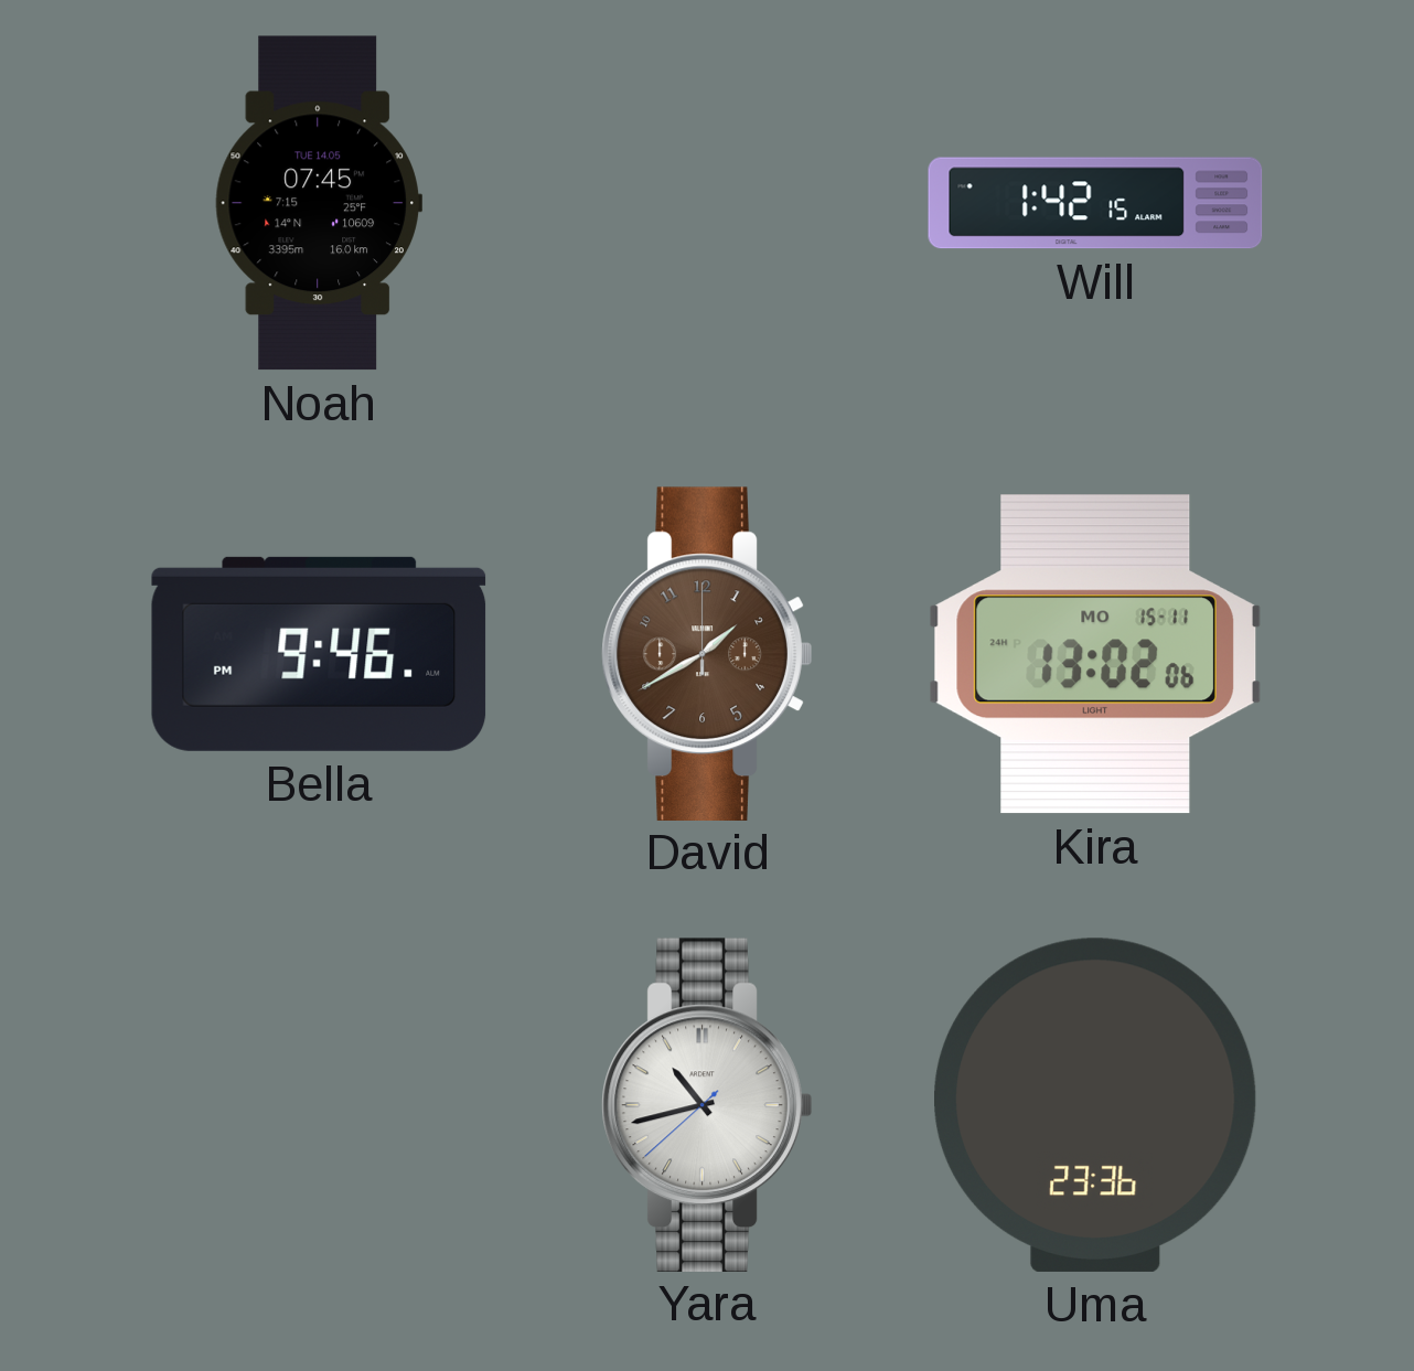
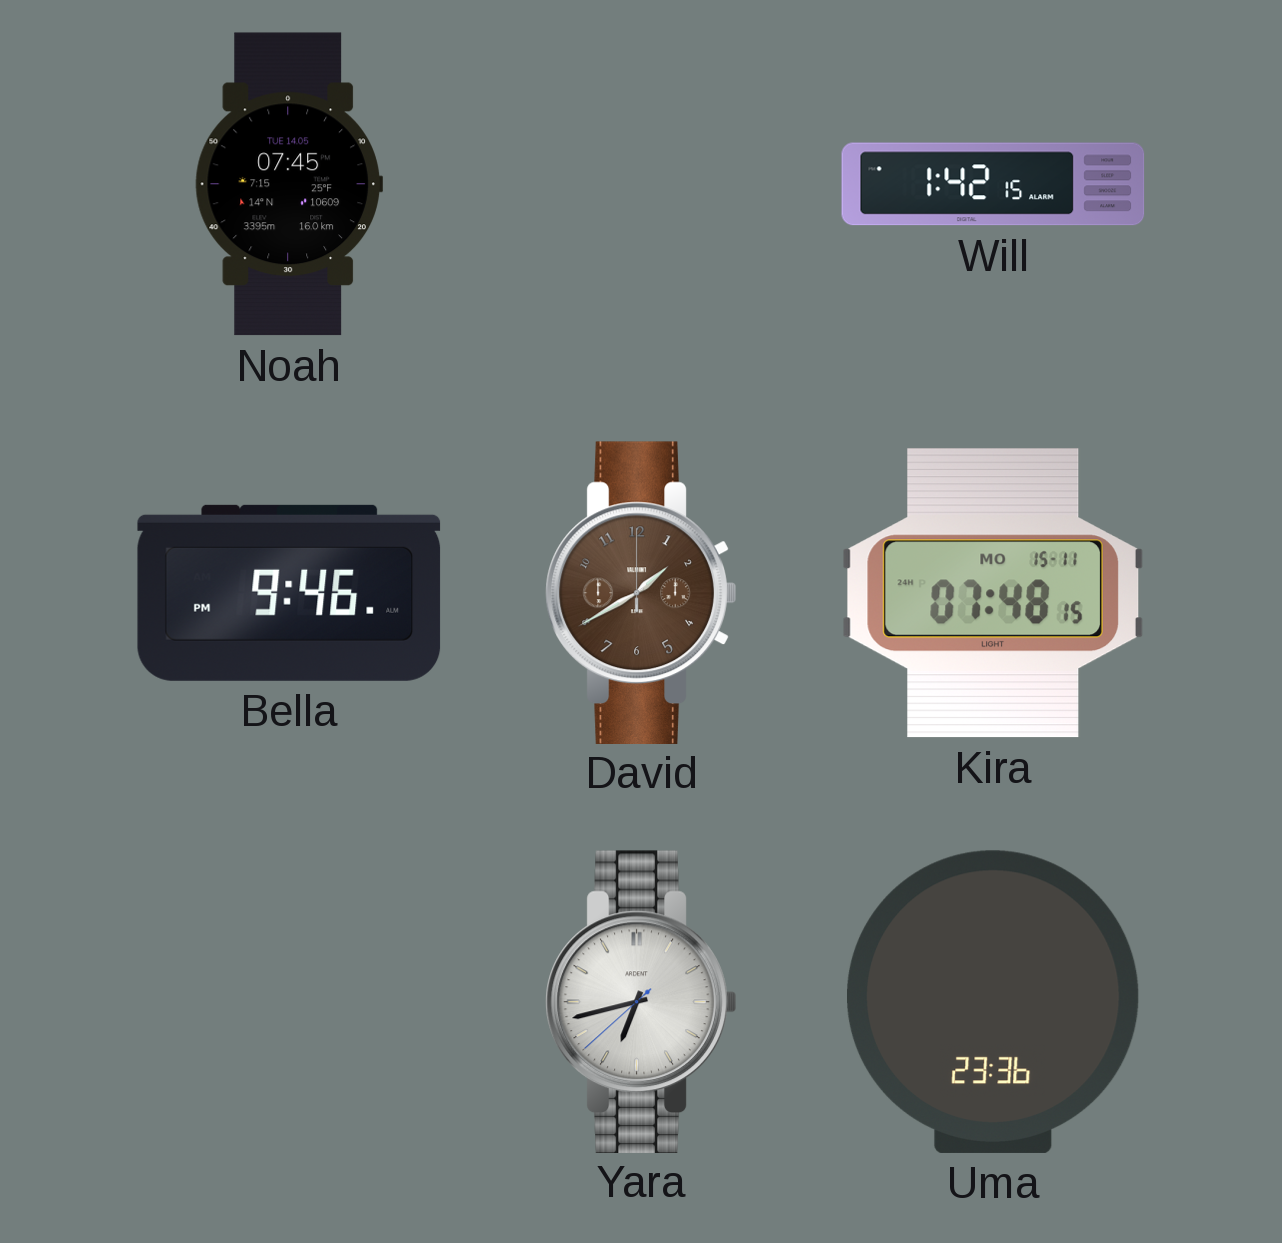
Kira: 13:02 -> 07:48
Yara: 10:42 -> 6:42
